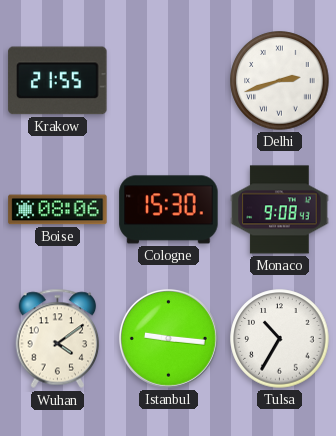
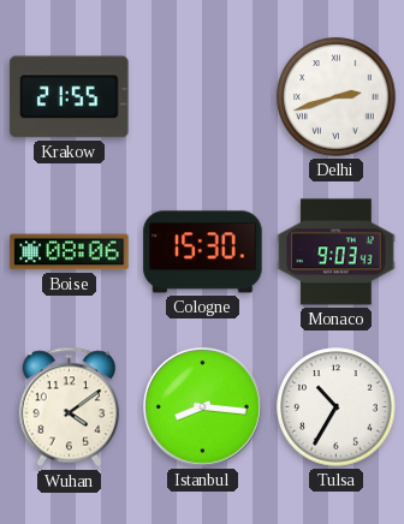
Monaco: 9:08 -> 9:03
Istanbul: 9:16 -> 8:16
